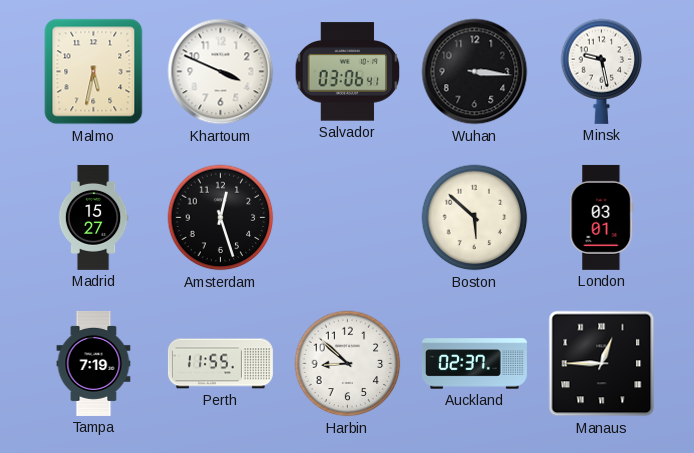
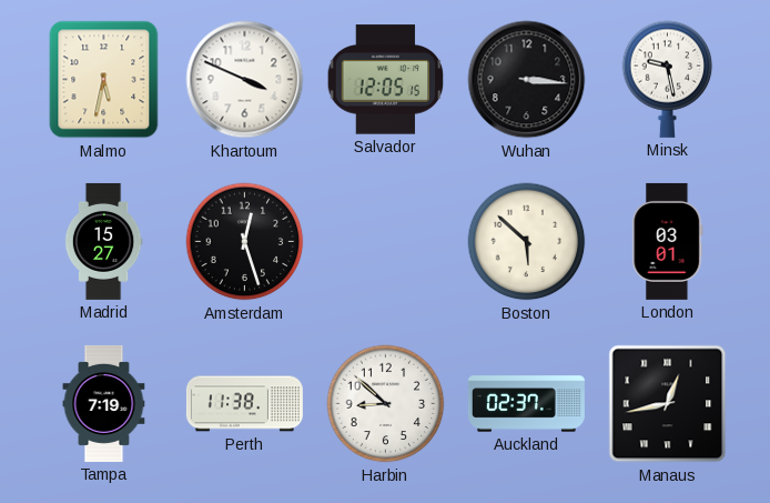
Salvador: 03:06 -> 12:05
Perth: 11:55 -> 11:38
Manaus: 12:45 -> 12:43
